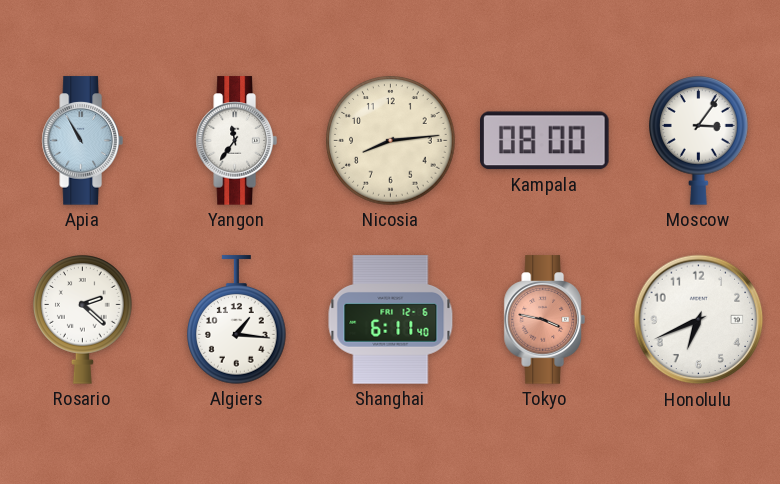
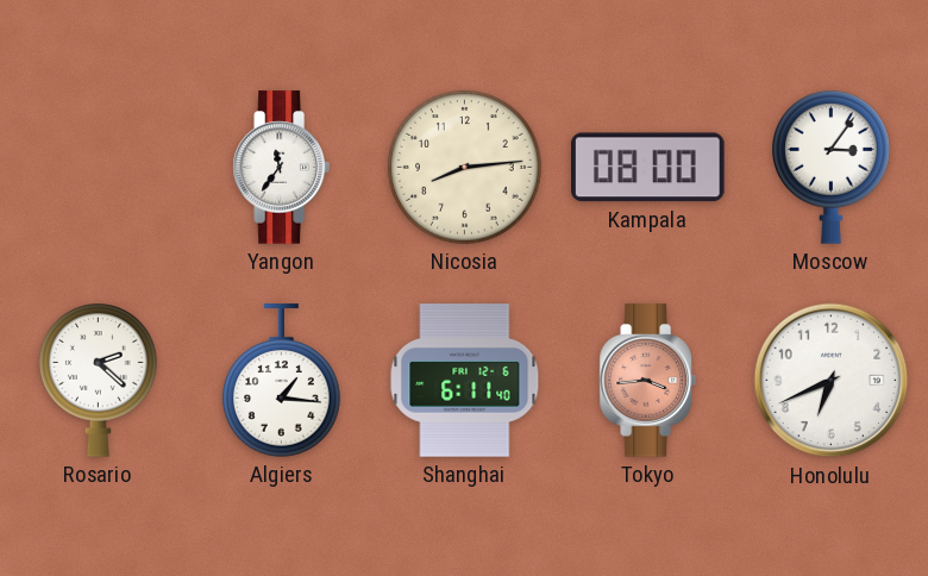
Apia: 10:55 -> none
Tokyo: 3:47 -> 3:44
